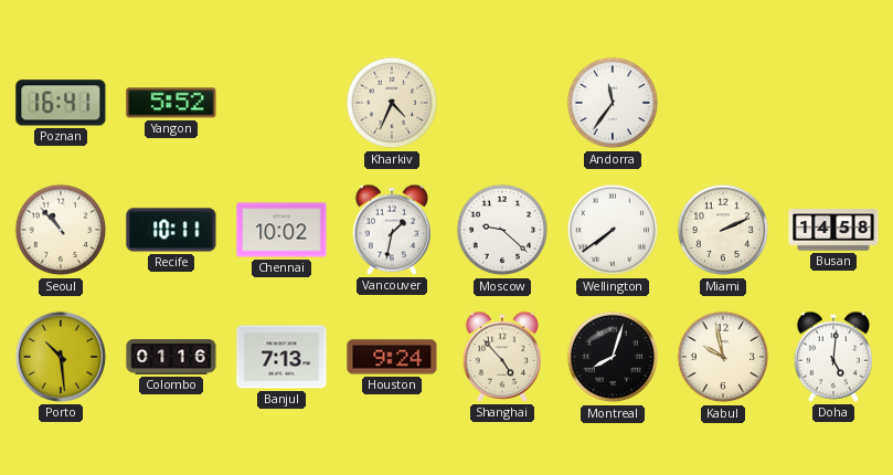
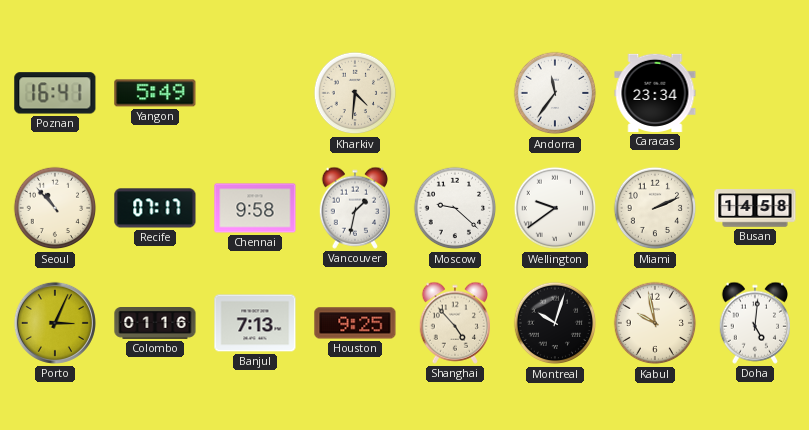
Yangon: 5:52 -> 5:49
Kharkiv: 4:34 -> 4:31
Caracas: none -> 23:34
Recife: 10:11 -> 07:17
Chennai: 10:02 -> 9:58
Wellington: 7:39 -> 9:39
Porto: 10:29 -> 3:04
Houston: 9:24 -> 9:25
Montreal: 8:03 -> 10:03
